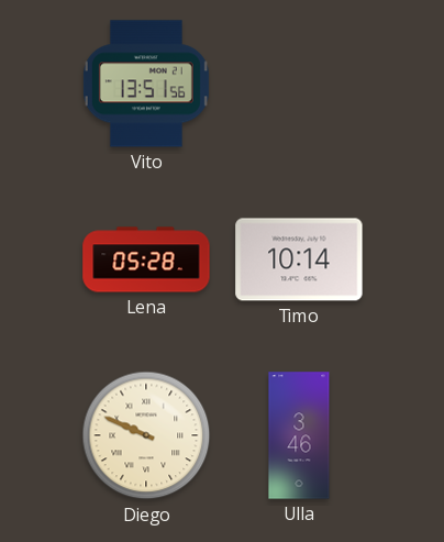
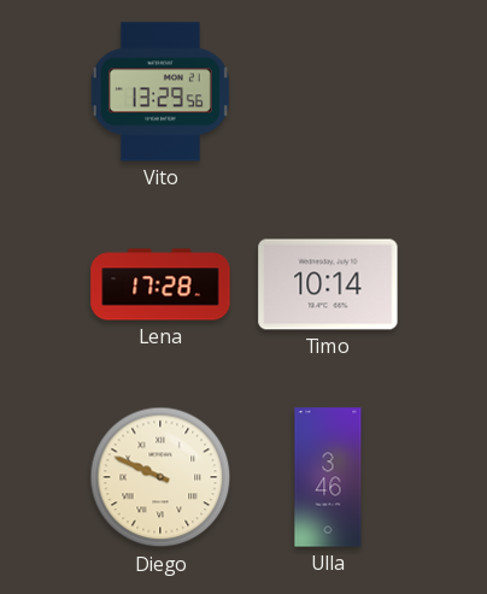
Vito: 13:51 -> 13:29
Lena: 05:28 -> 17:28
